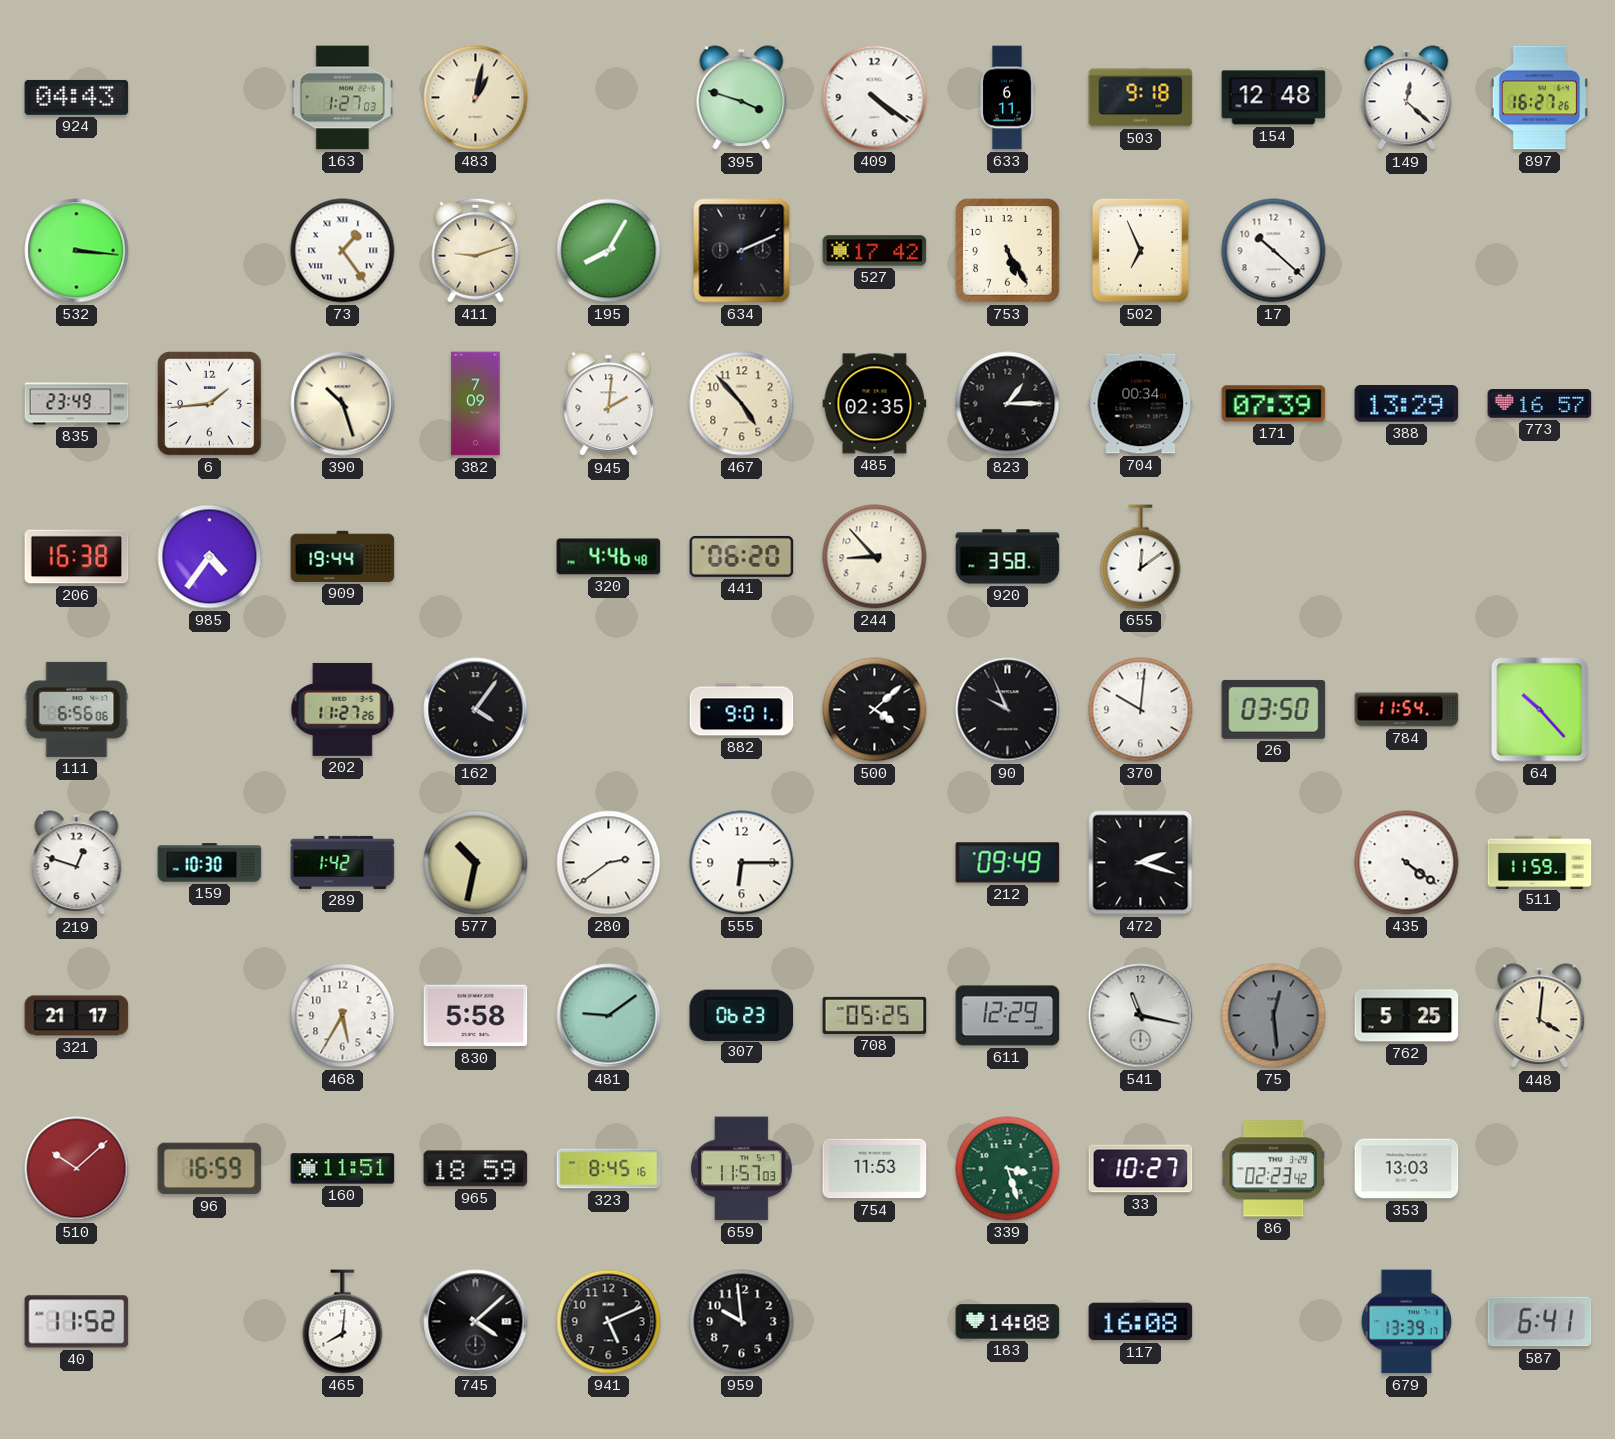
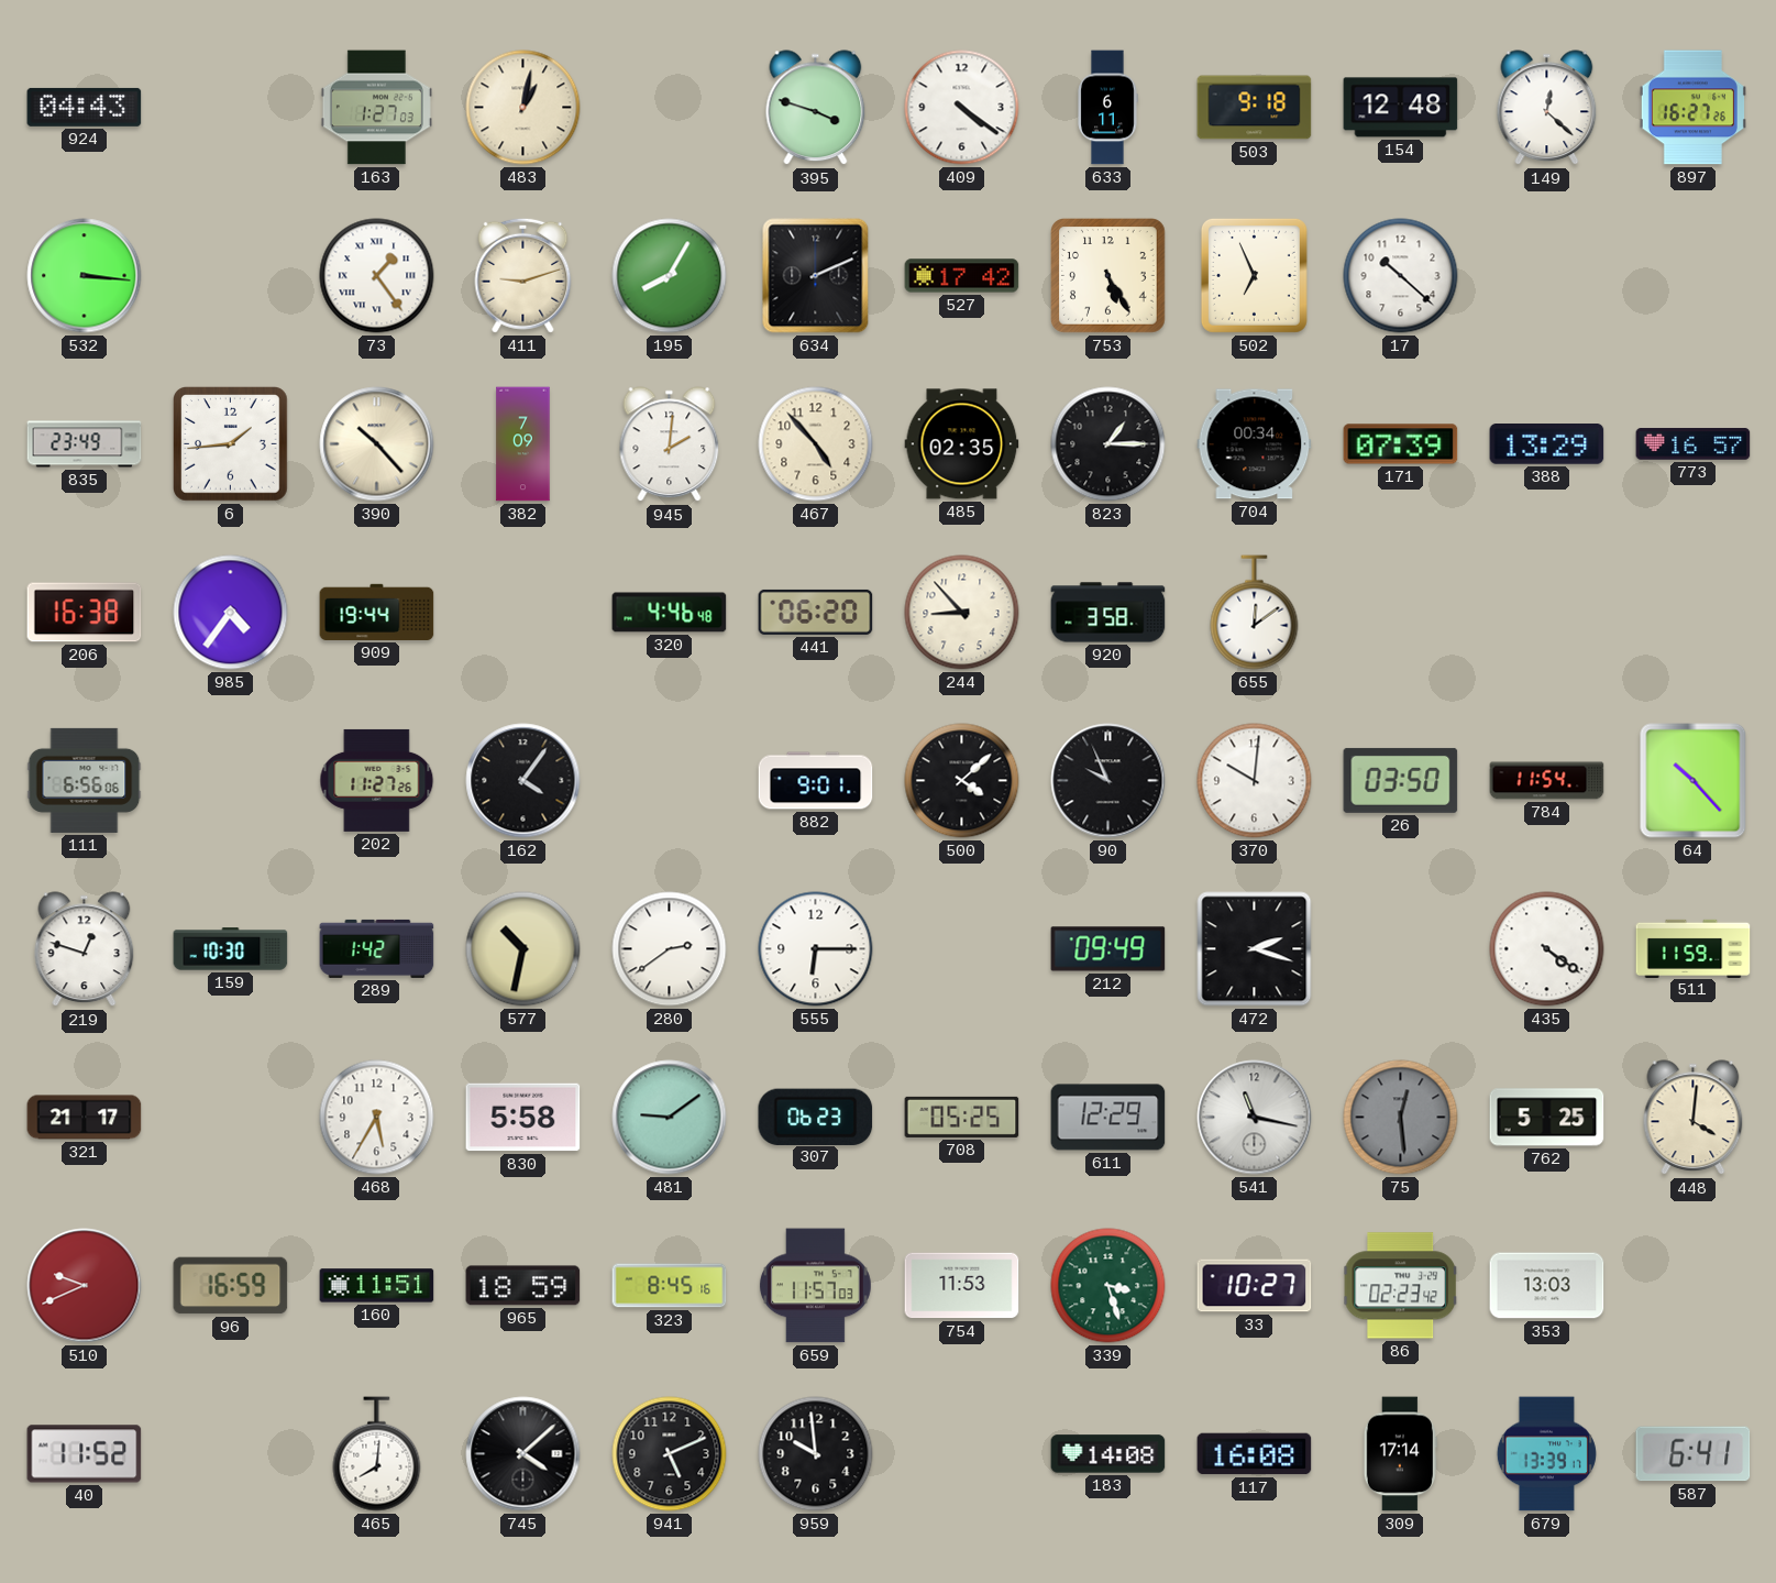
390: 10:27 -> 10:23
510: 10:08 -> 9:41
309: none -> 17:14
